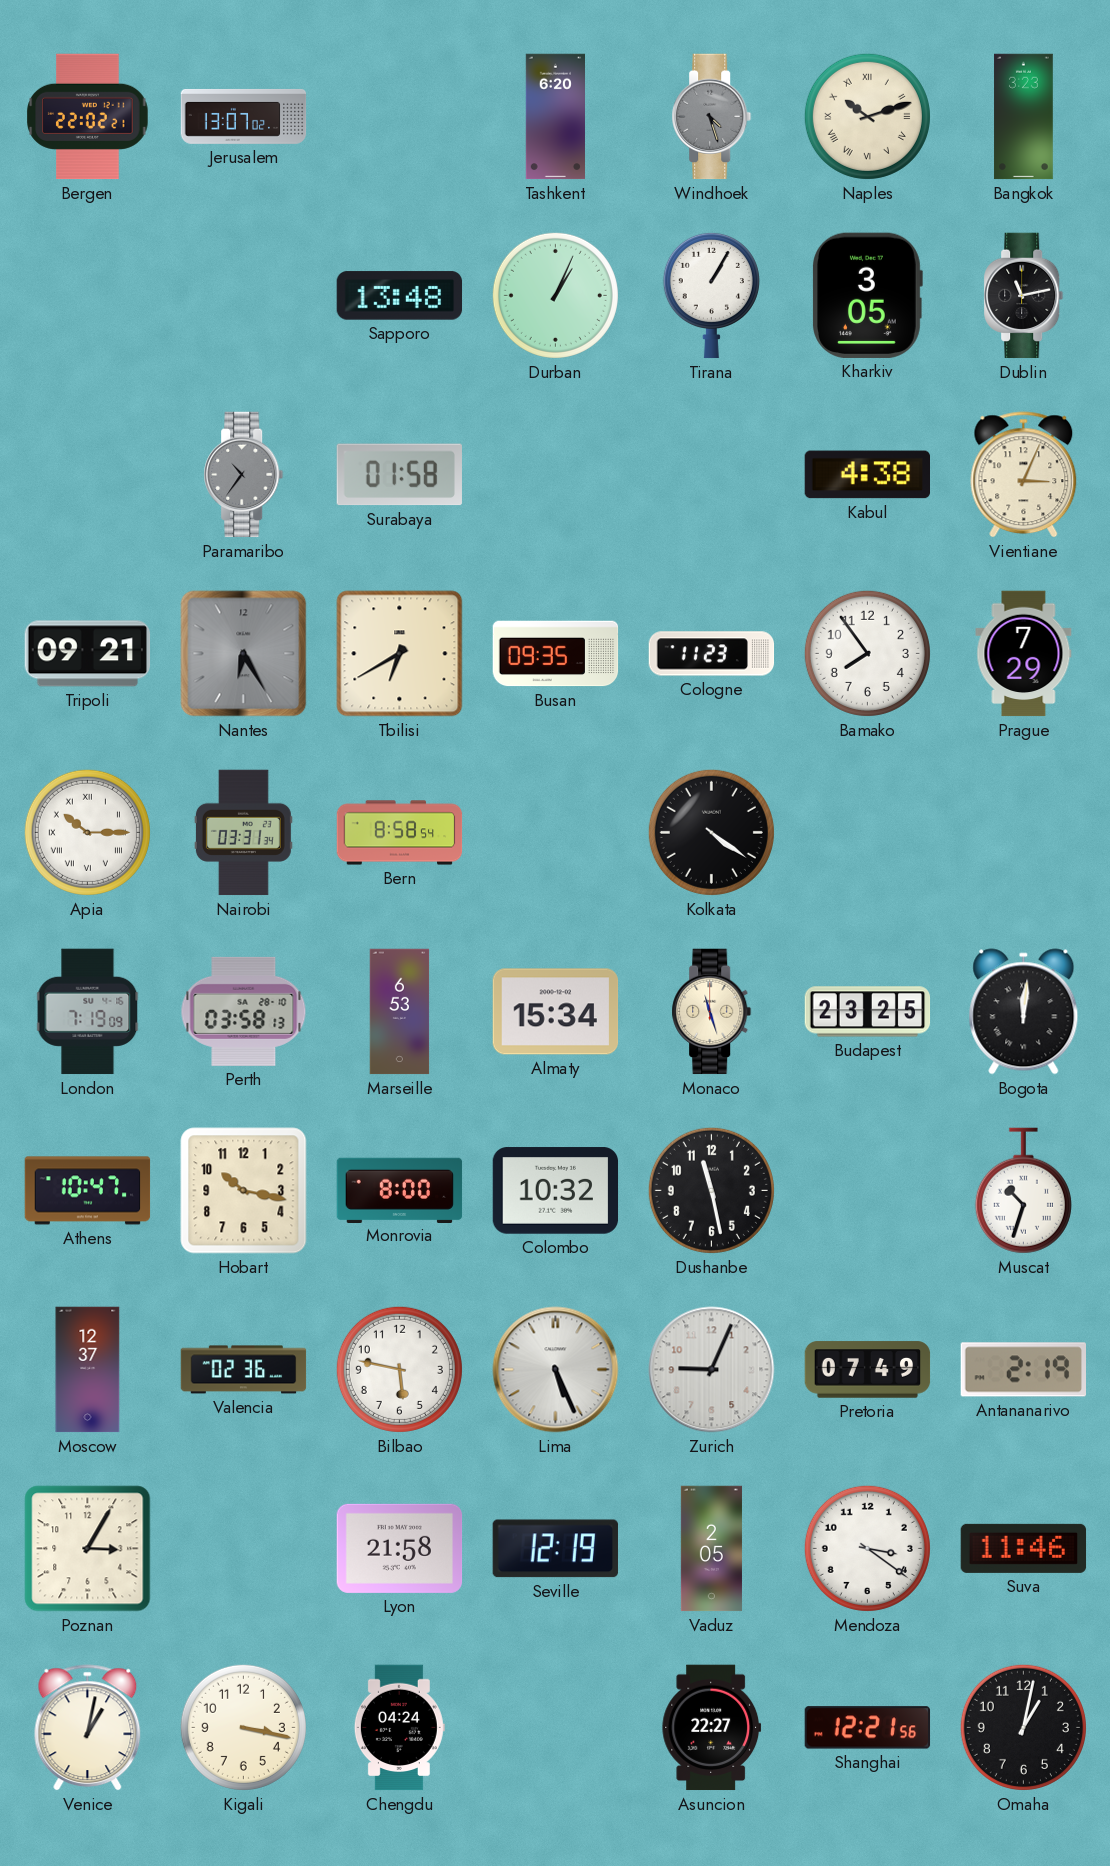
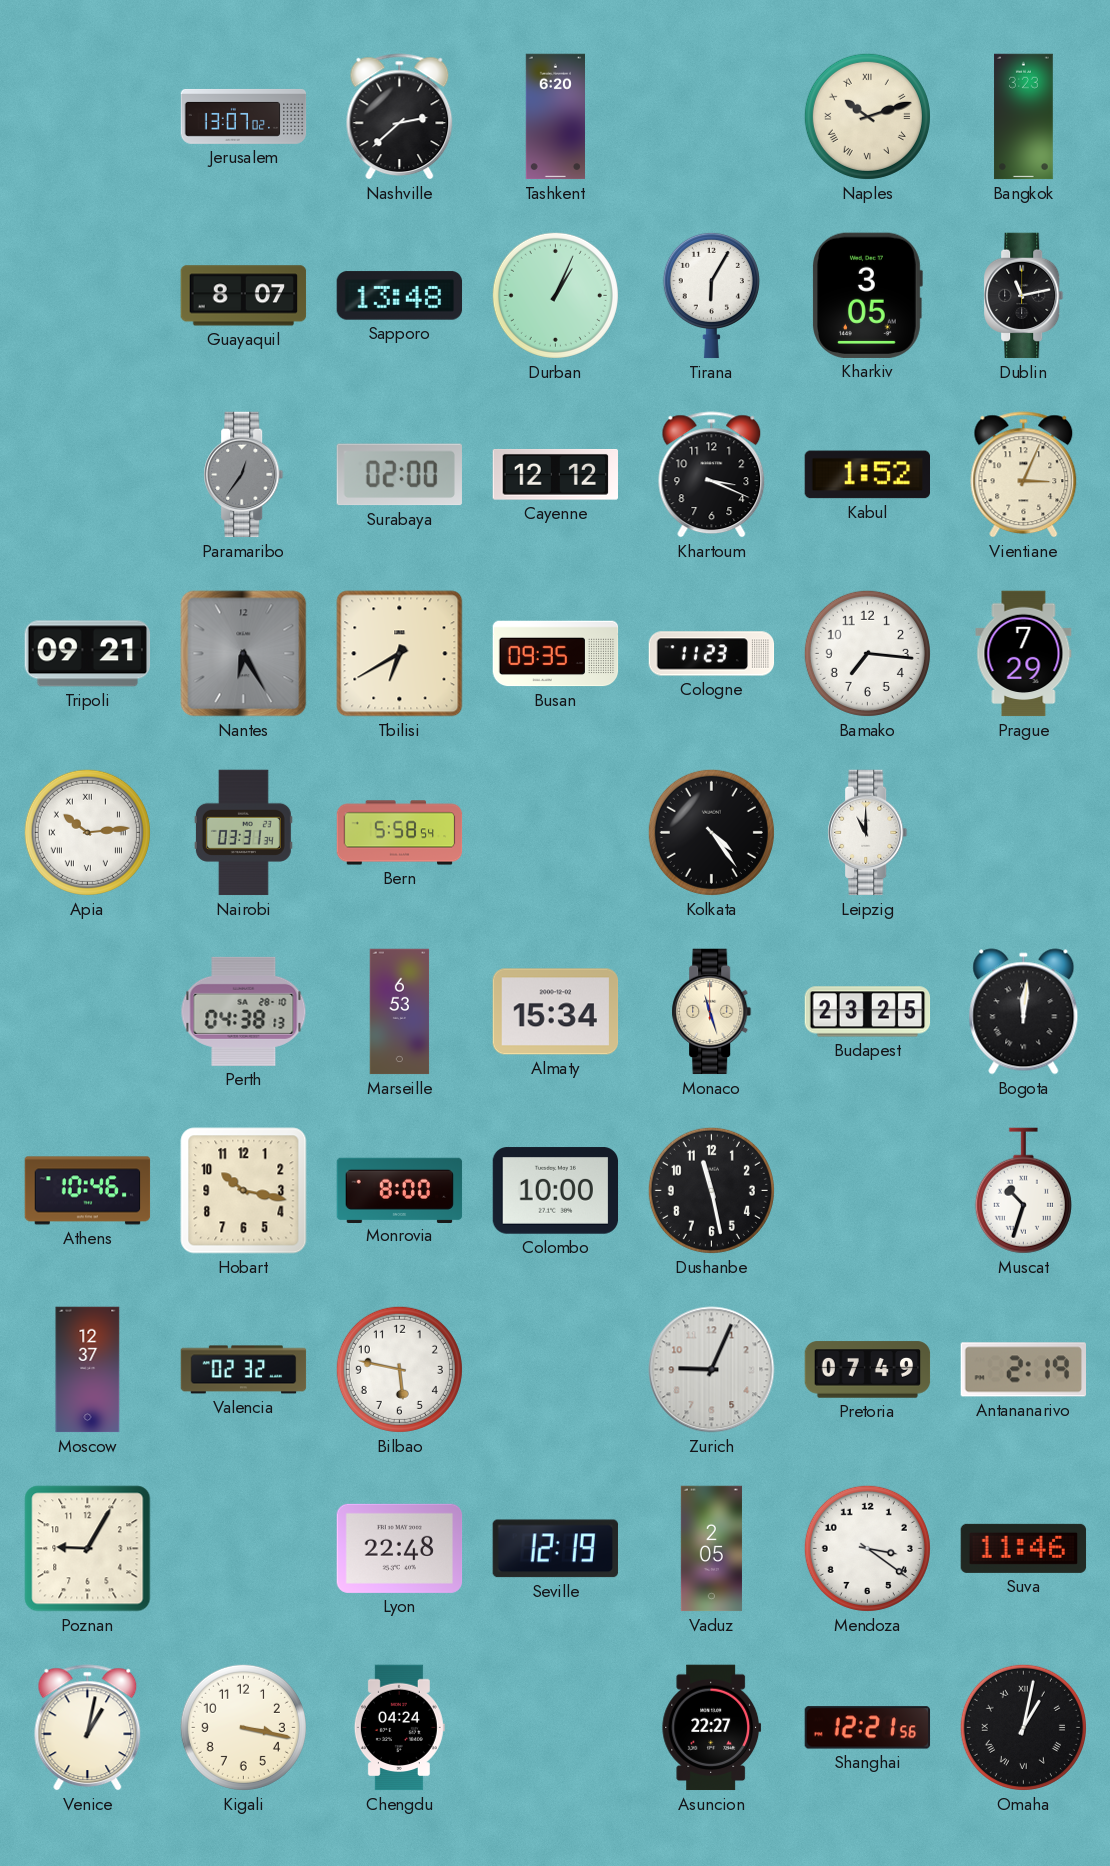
Bergen: 22:02 -> none
Nashville: none -> 2:38
Windhoek: 4:27 -> none
Guayaquil: none -> 8:07
Tirana: 1:05 -> 6:05
Paramaribo: 10:36 -> 12:36
Surabaya: 01:58 -> 02:00
Cayenne: none -> 12:12
Khartoum: none -> 3:19
Kabul: 4:38 -> 1:52
Bamako: 7:54 -> 7:16
Apia: 10:15 -> 10:14
Bern: 8:58 -> 5:58
Kolkata: 4:21 -> 4:24
Leipzig: none -> 11:00
London: 7:19 -> none
Perth: 03:58 -> 04:38
Athens: 10:47 -> 10:46
Colombo: 10:32 -> 10:00
Valencia: 02:36 -> 02:32
Lima: 5:26 -> none
Poznan: 3:05 -> 9:05
Lyon: 21:58 -> 22:48
Omaha numerals: Arabic -> Roman
